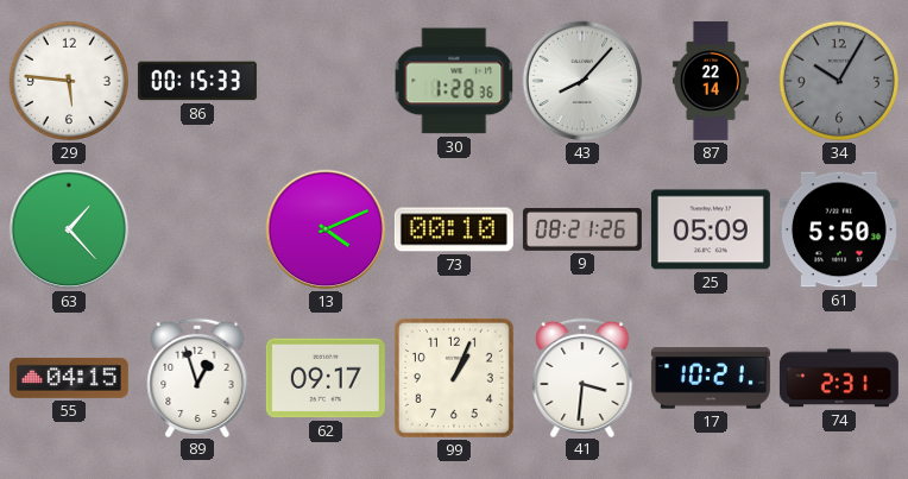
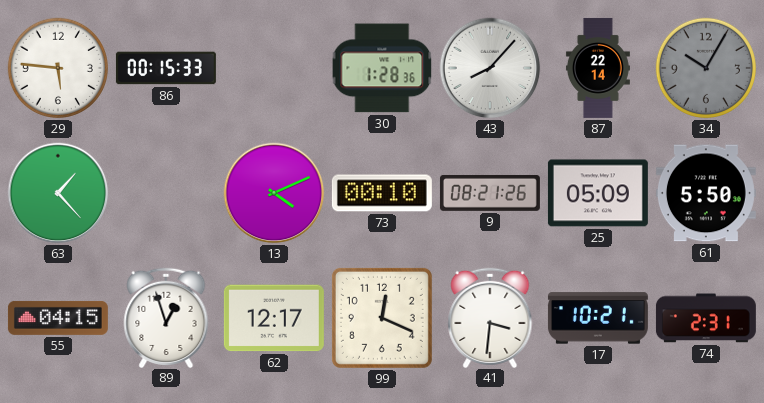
62: 09:17 -> 12:17
99: 1:04 -> 12:19
